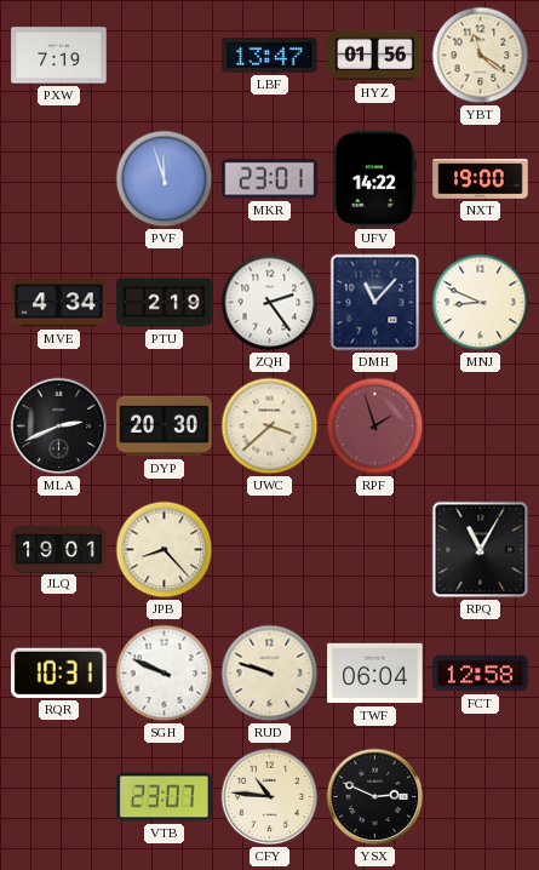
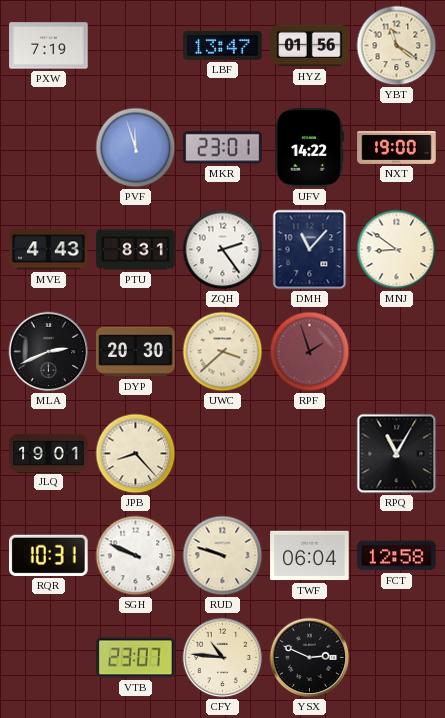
MVE: 4:34 -> 4:43
PTU: 2:19 -> 8:31
MNJ: 8:49 -> 8:51
